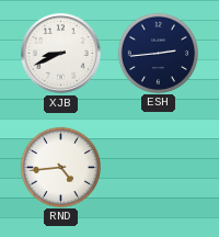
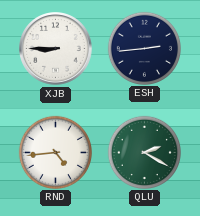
XJB: 8:41 -> 8:45
QLU: none -> 2:20
